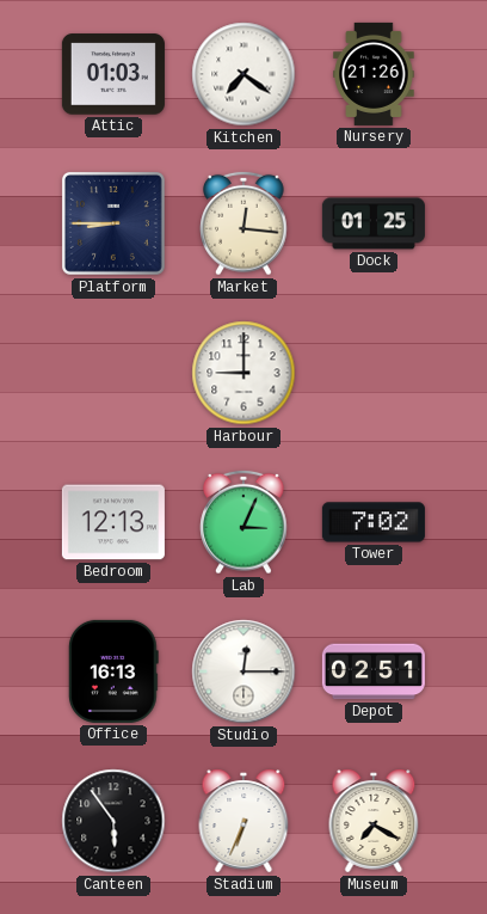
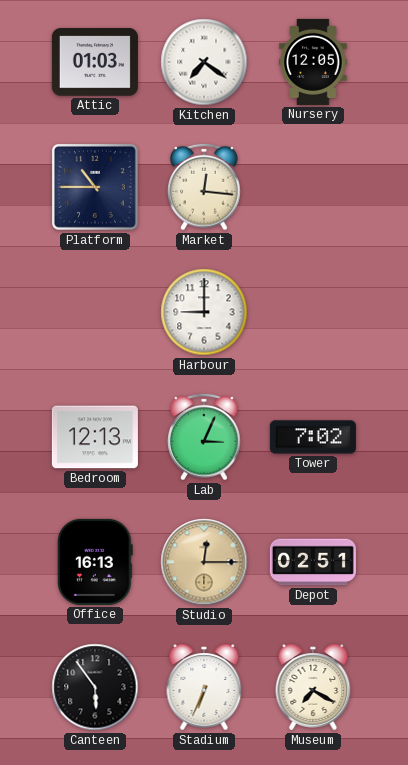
Nursery: 21:26 -> 12:05
Platform: 8:45 -> 10:45
Dock: 01:25 -> none
Studio dial: white -> champagne
